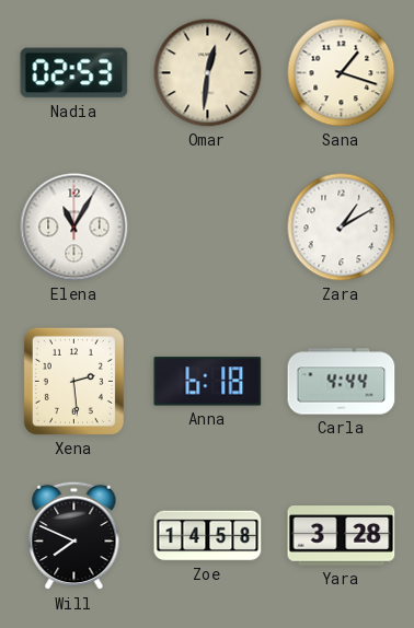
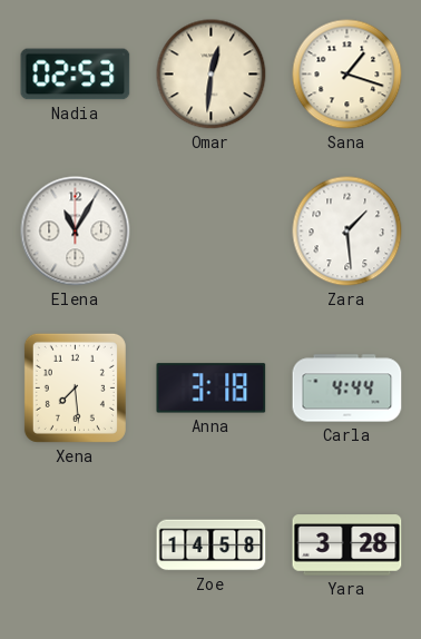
Zara: 1:10 -> 1:29
Xena: 2:29 -> 7:29
Anna: 6:18 -> 3:18
Will: 7:49 -> none
